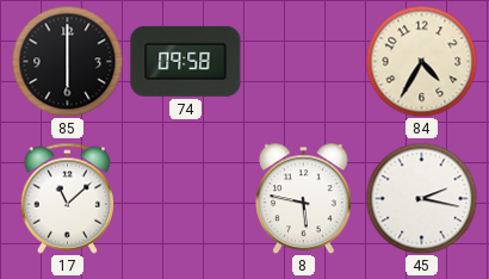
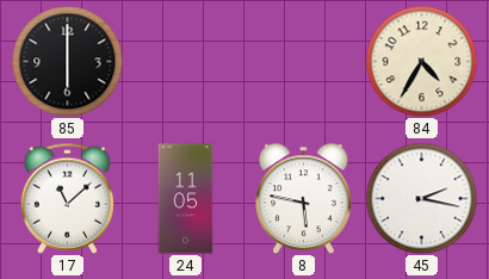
74: 09:58 -> none
24: none -> 11:05
